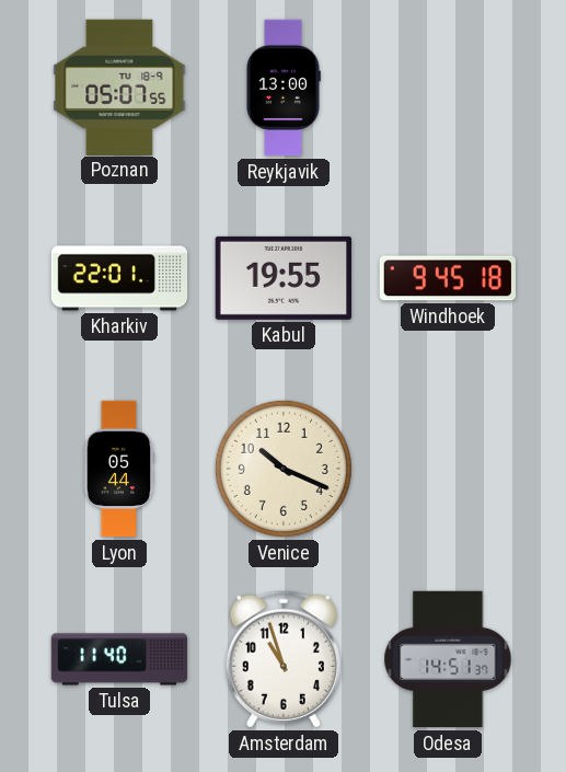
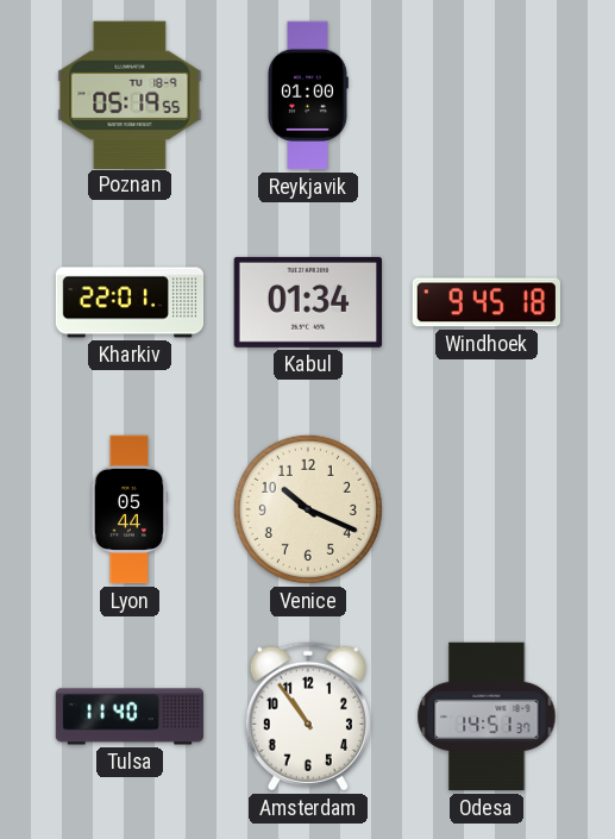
Poznan: 05:07 -> 05:19
Reykjavik: 13:00 -> 01:00
Kabul: 19:55 -> 01:34
Amsterdam: 10:57 -> 10:54
